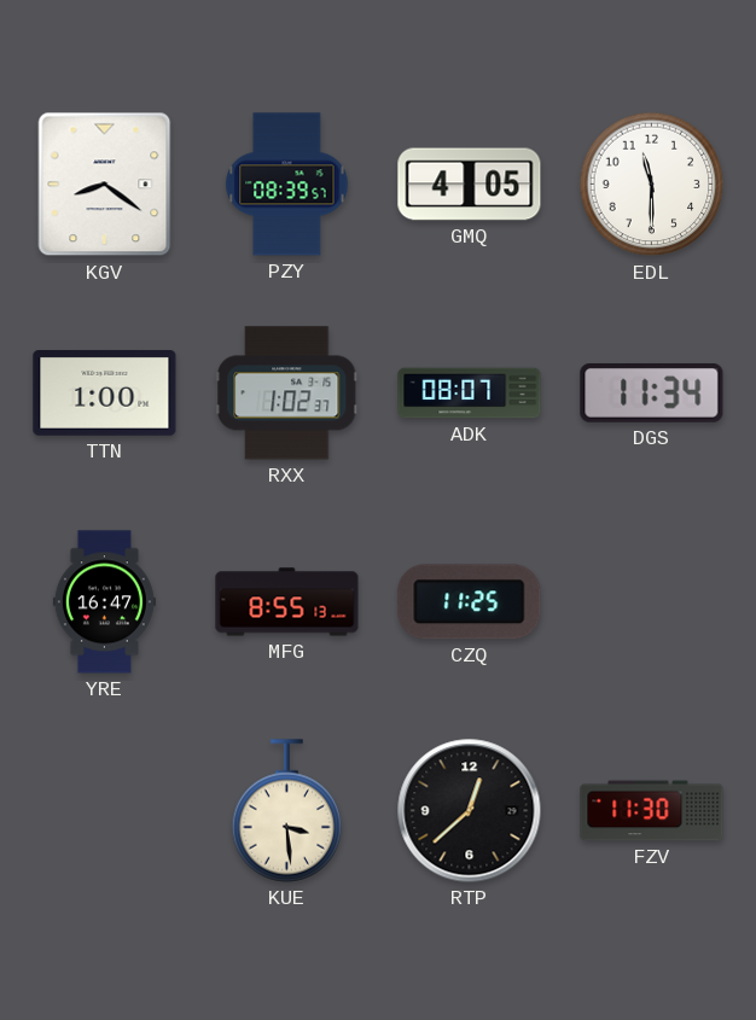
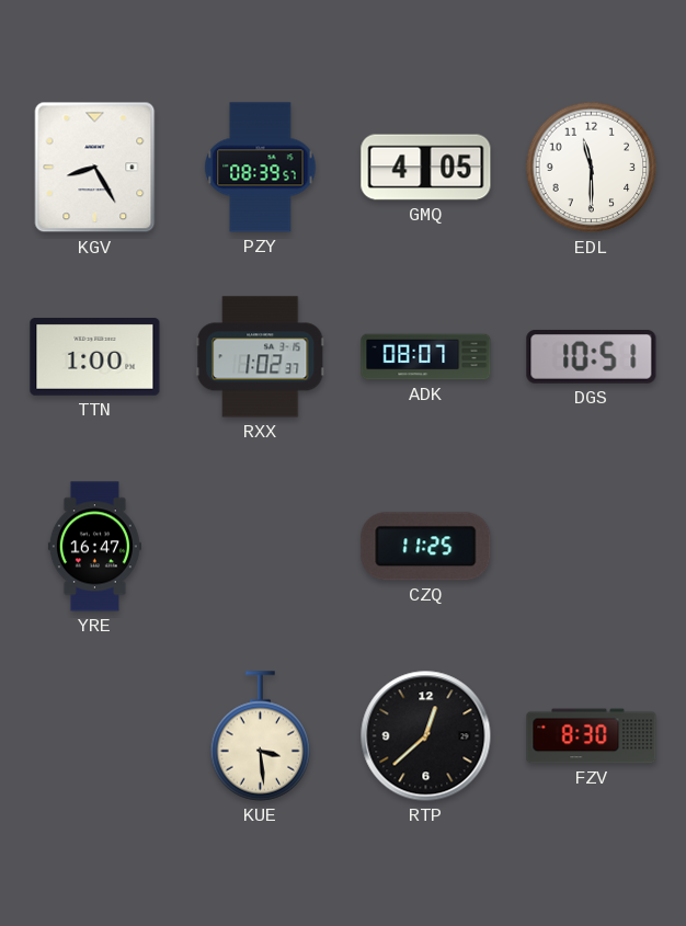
KGV: 8:21 -> 8:25
DGS: 11:34 -> 10:51
MFG: 8:55 -> none
FZV: 11:30 -> 8:30
